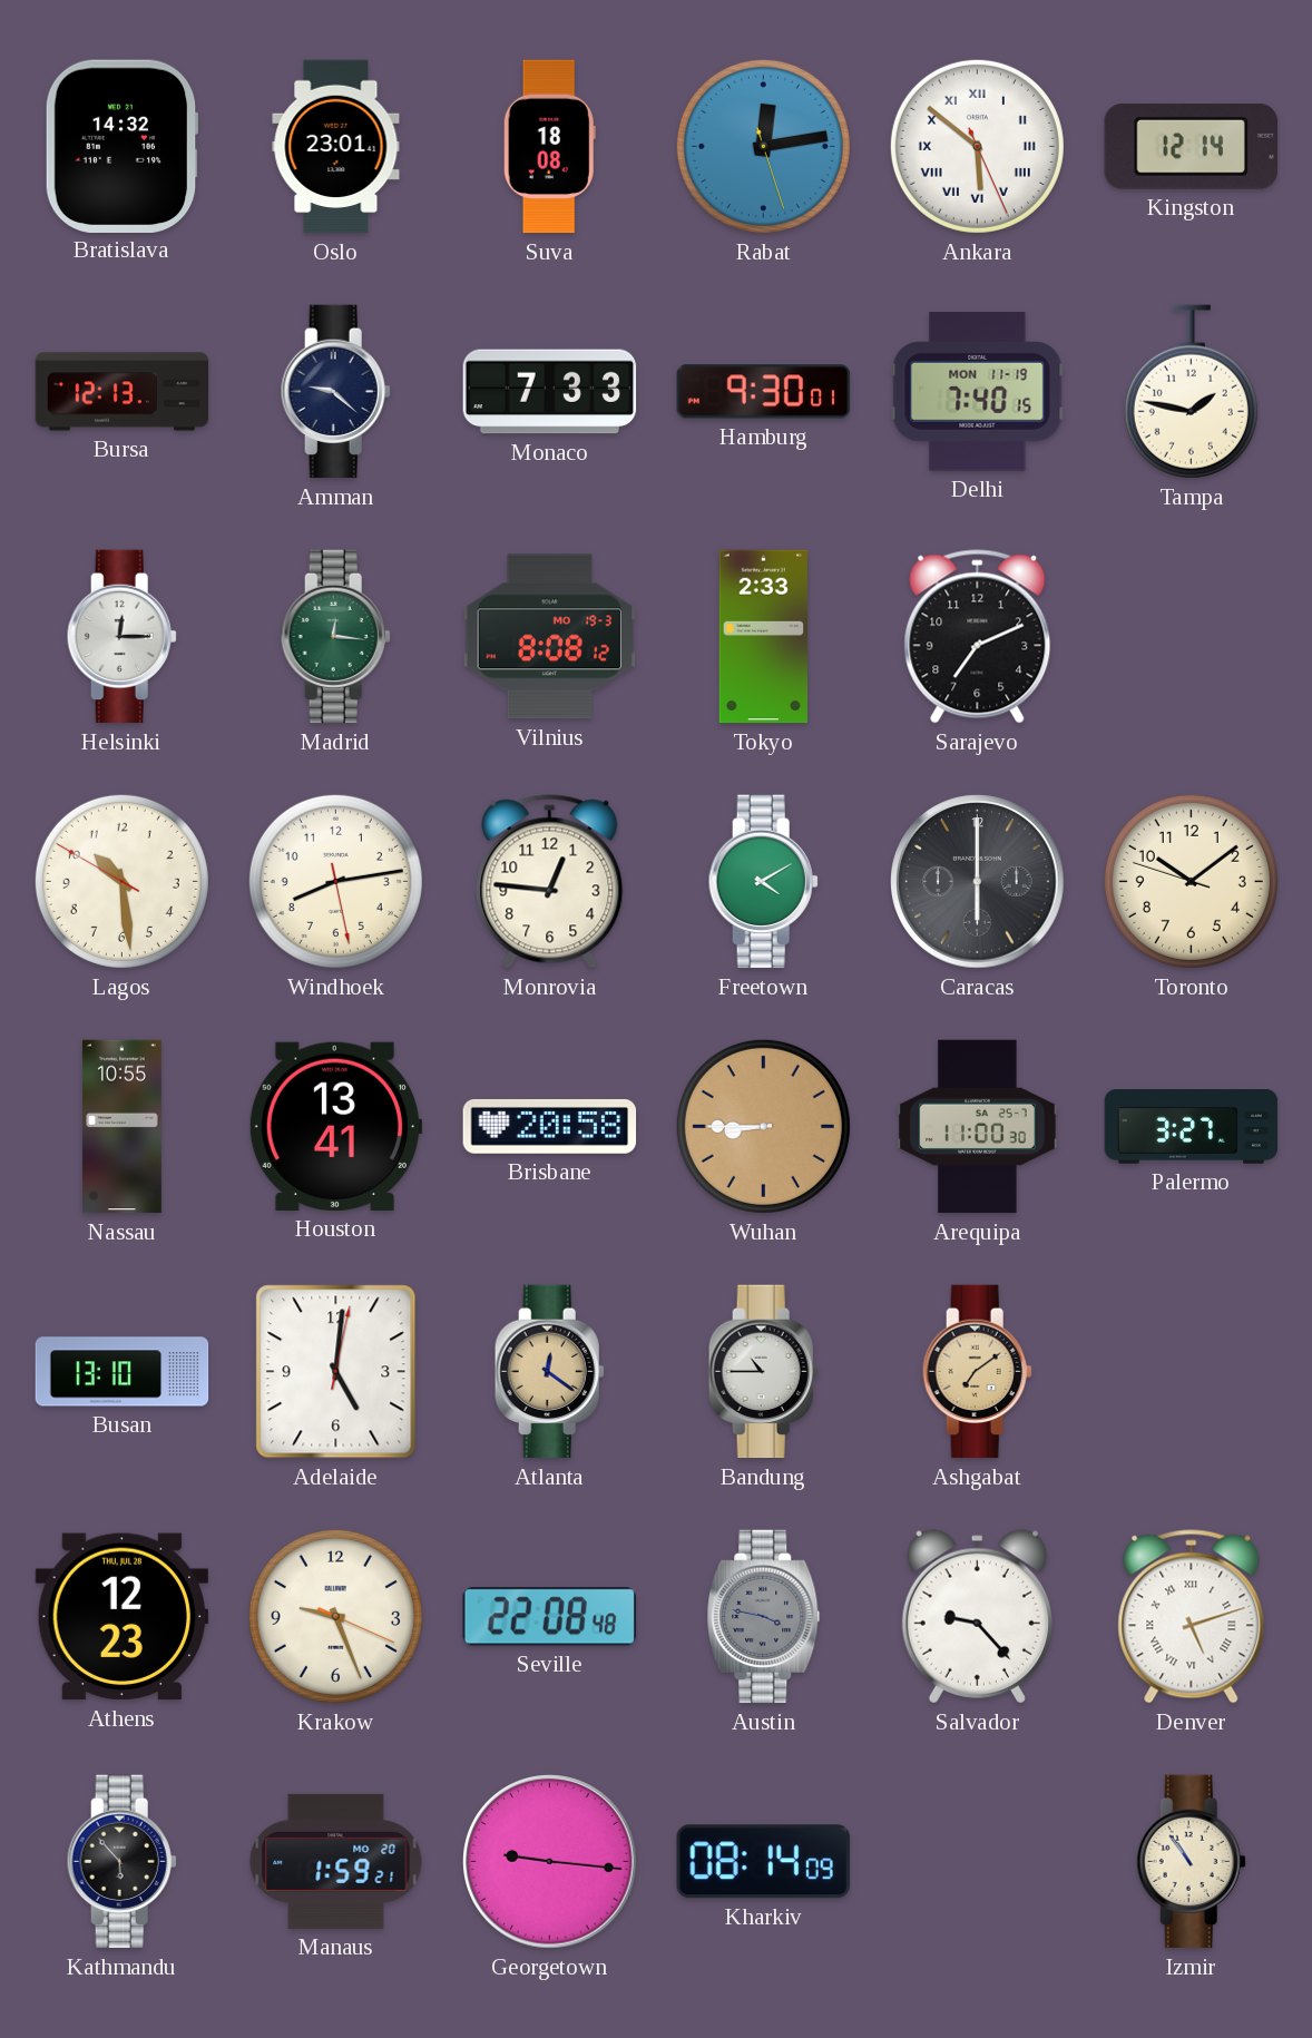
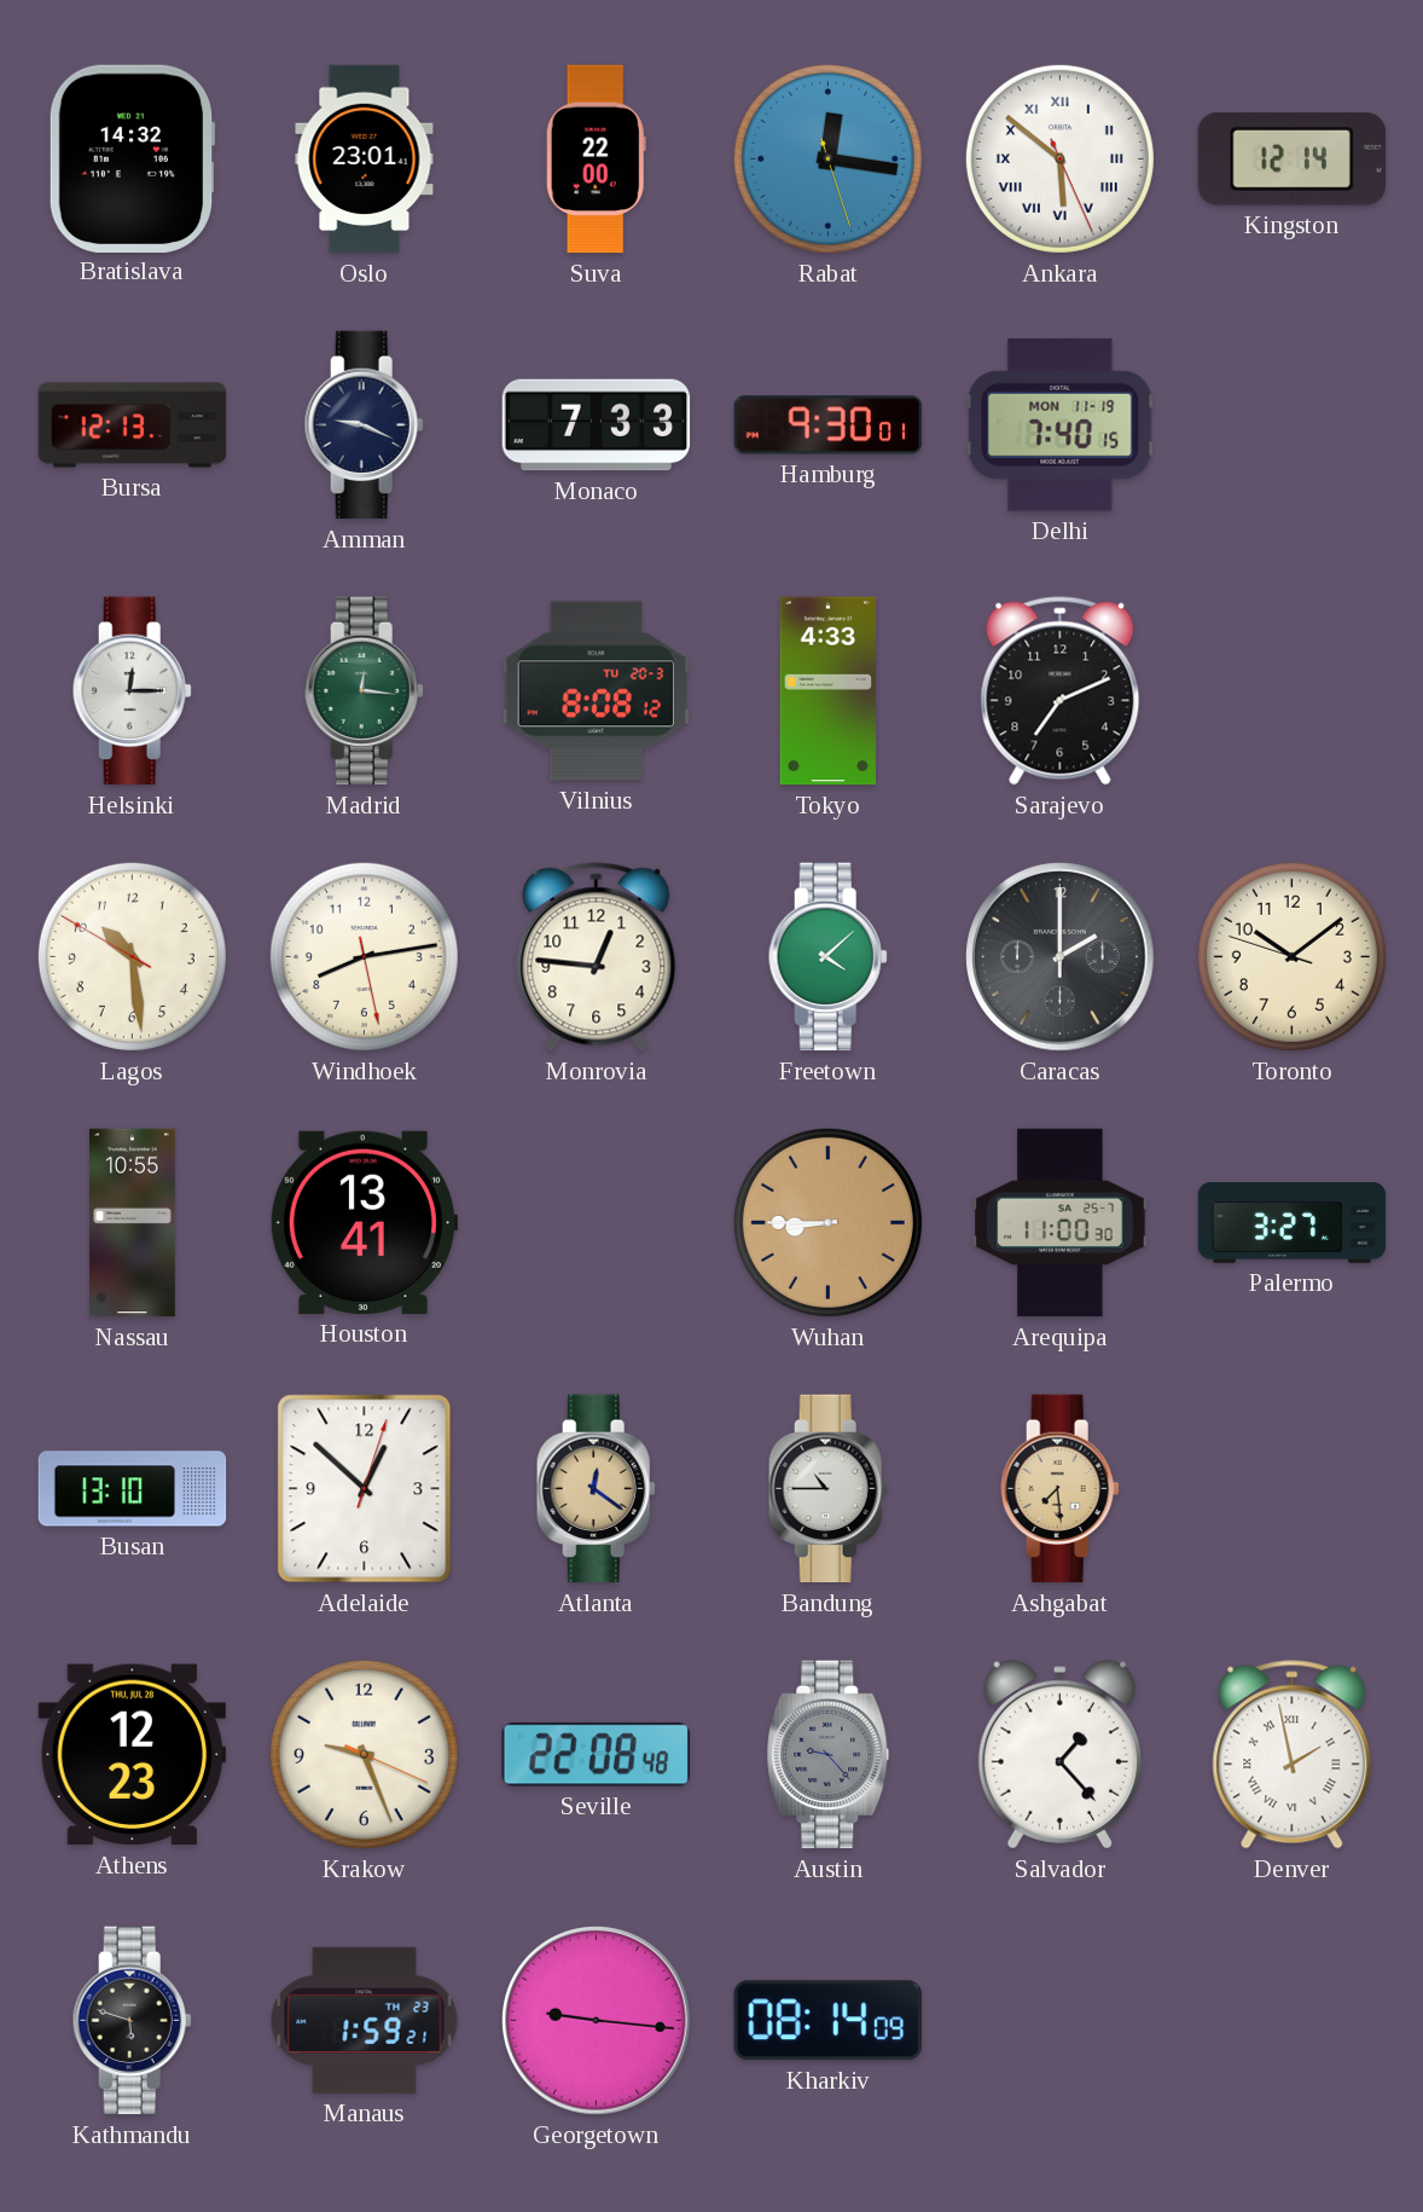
Suva: 18:08 -> 22:00
Rabat: 12:13 -> 12:16
Amman: 9:22 -> 9:19
Tampa: 1:47 -> none
Vilnius date: MO 19-3 -> TU 20-3
Tokyo: 2:33 -> 4:33
Freetown: 4:10 -> 4:08
Caracas: 6:00 -> 2:00
Brisbane: 20:58 -> none
Adelaide: 5:01 -> 12:52
Ashgabat: 7:09 -> 7:29
Austin: 3:47 -> 9:23
Salvador: 9:23 -> 1:23
Denver: 5:12 -> 1:58
Kathmandu: 5:53 -> 5:48
Manaus date: MO 20 -> TH 23
Izmir: 10:54 -> none
